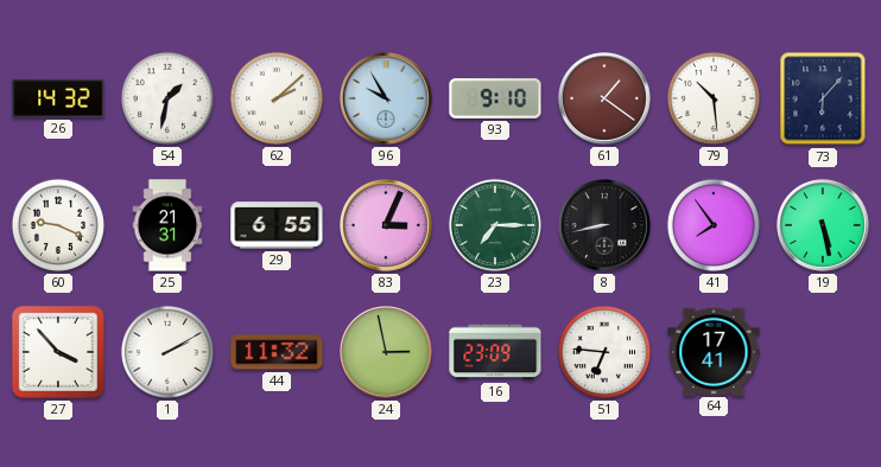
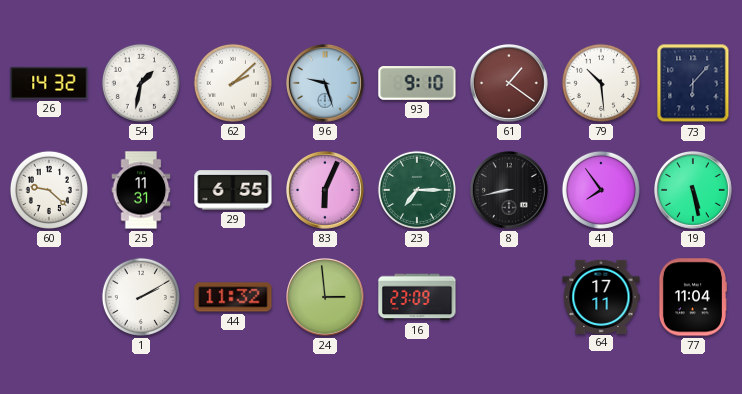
96: 9:55 -> 9:27
60: 9:19 -> 9:22
25: 21:31 -> 11:31
83: 3:04 -> 6:04
27: 3:53 -> none
24: 2:58 -> 2:59
51: 6:46 -> none
64: 17:41 -> 17:11
77: none -> 11:04
